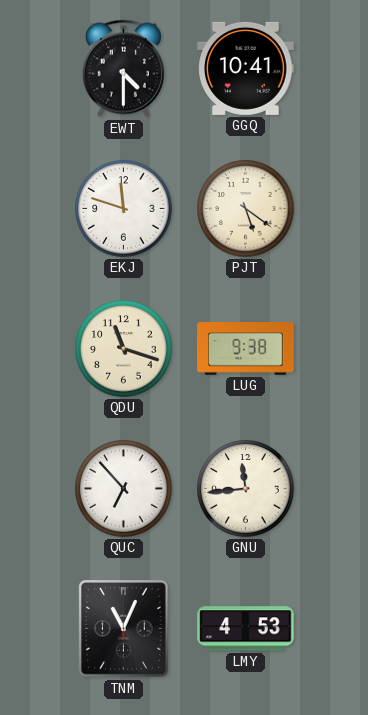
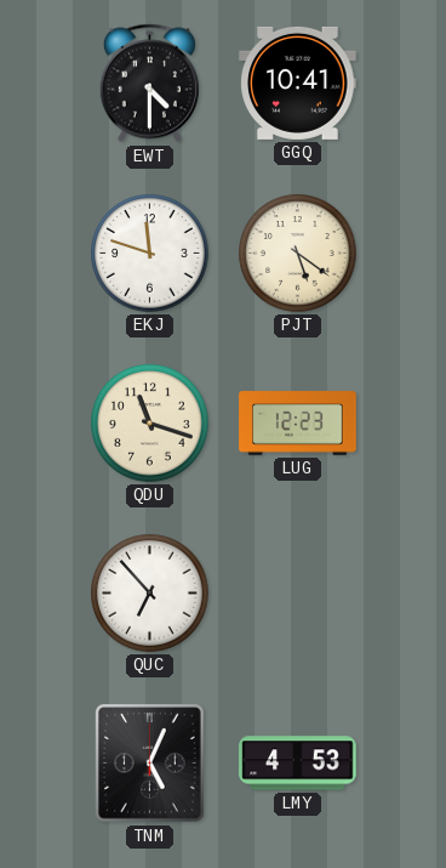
LUG: 9:38 -> 12:23
GNU: 11:44 -> none
TNM: 11:04 -> 5:04
